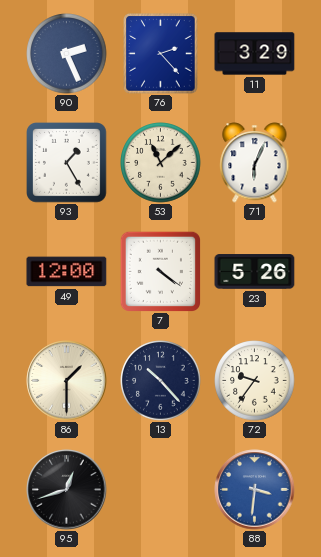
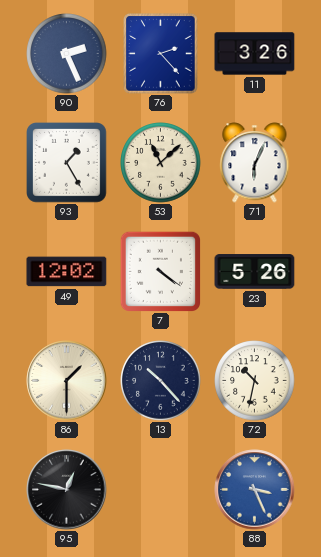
11: 3:29 -> 3:26
49: 12:00 -> 12:02
72: 9:36 -> 10:32
95: 12:42 -> 12:47
88: 3:31 -> 3:26
